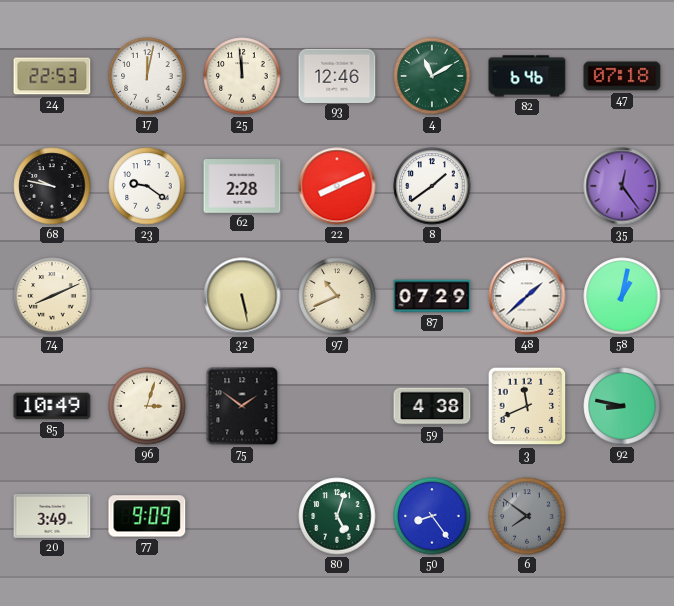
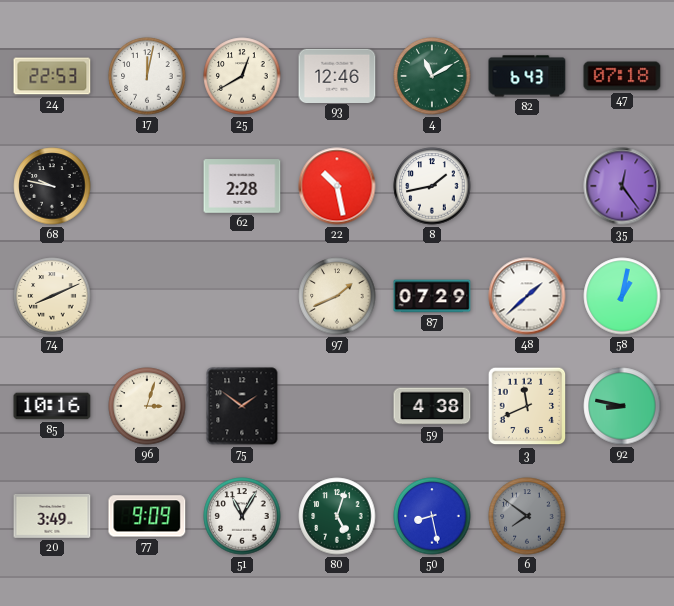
25: 11:59 -> 12:40
82: 6:46 -> 6:43
23: 9:21 -> none
22: 8:11 -> 10:28
8: 1:39 -> 1:43
32: 5:28 -> none
97: 10:41 -> 1:41
85: 10:49 -> 10:16
51: none -> 11:05
50: 8:24 -> 8:28
